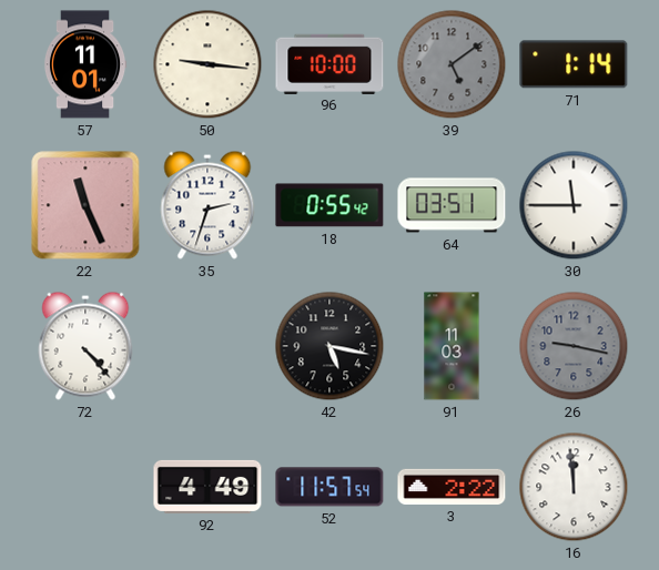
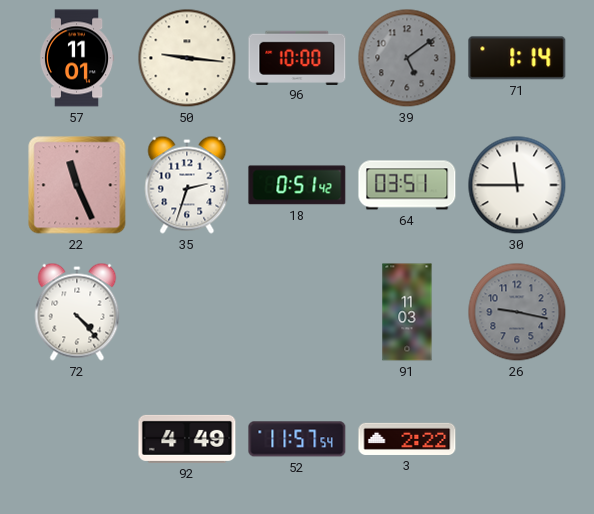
18: 0:55 -> 0:51
42: 5:17 -> none
16: 11:59 -> none
